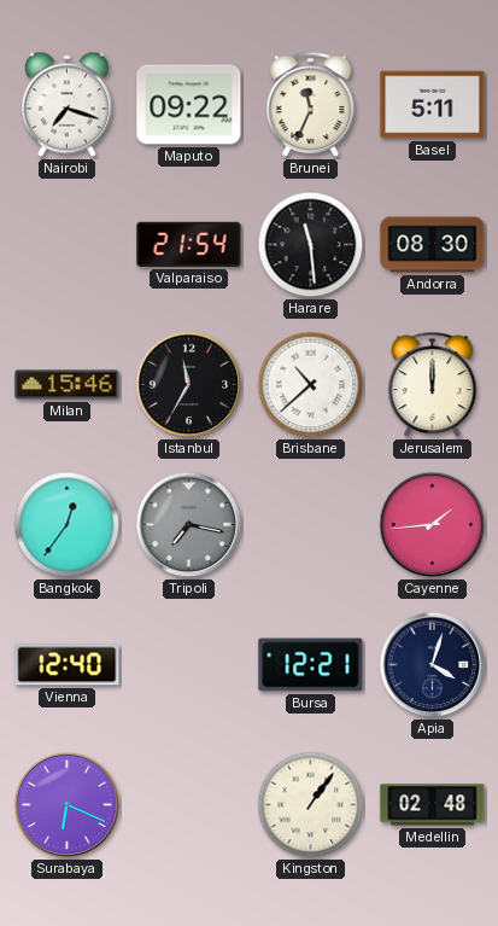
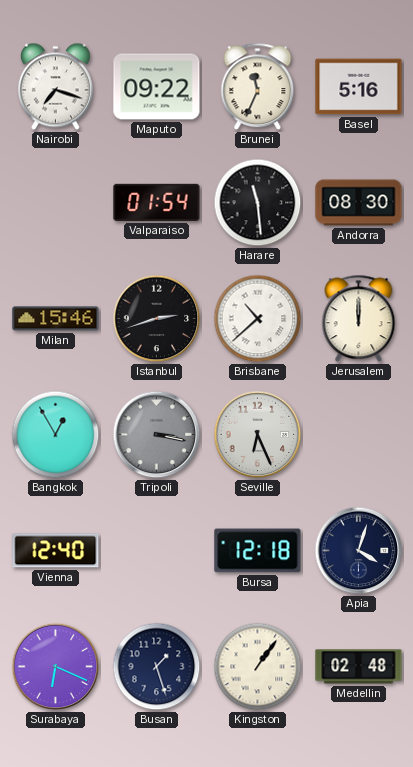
Basel: 5:11 -> 5:16
Valparaiso: 21:54 -> 01:54
Istanbul: 11:35 -> 2:42
Bangkok: 12:36 -> 12:55
Tripoli: 7:17 -> 3:17
Seville: none -> 6:26
Cayenne: 1:44 -> none
Bursa: 12:21 -> 12:18
Busan: none -> 1:27
